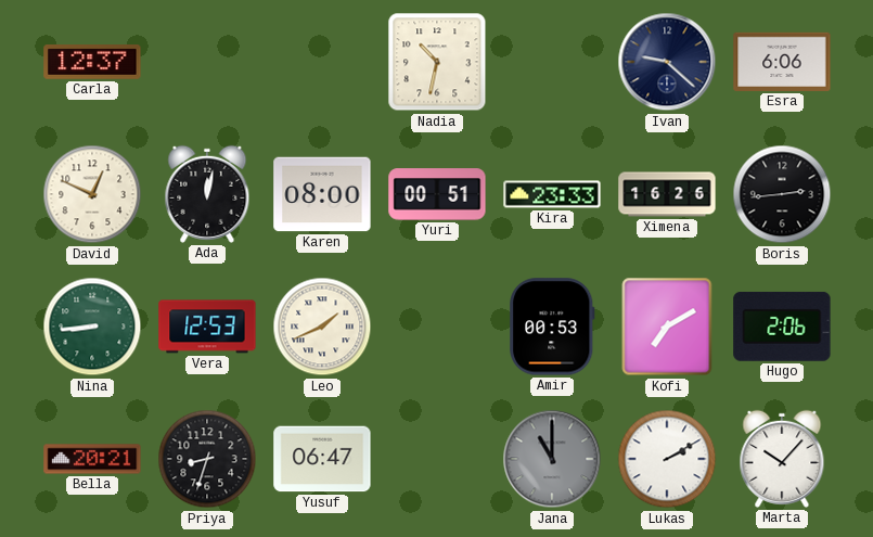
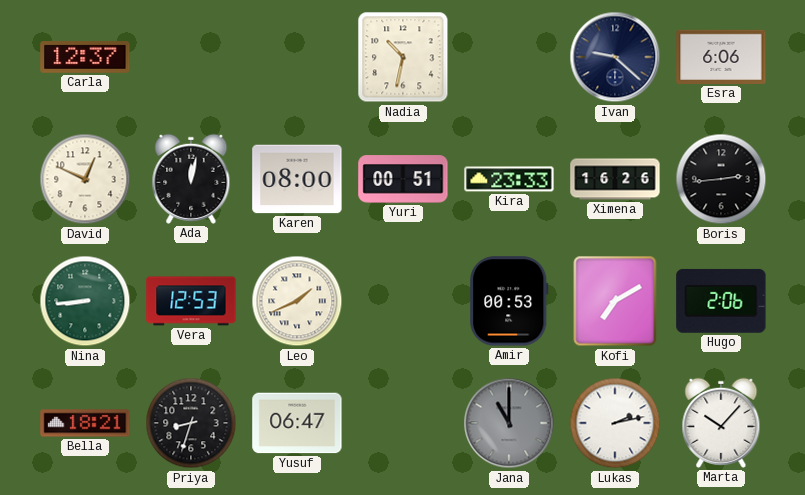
Bella: 20:21 -> 18:21
Lukas: 2:10 -> 2:13
